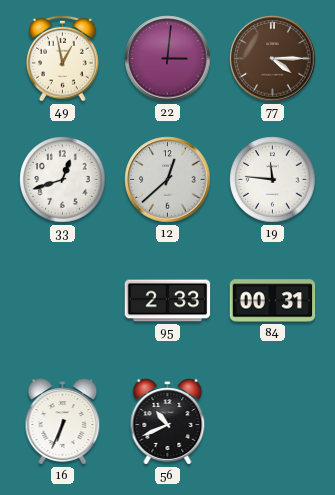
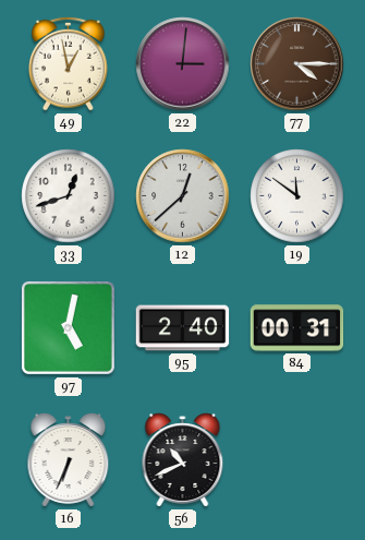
19: 11:46 -> 11:51
97: none -> 5:02
95: 2:33 -> 2:40
